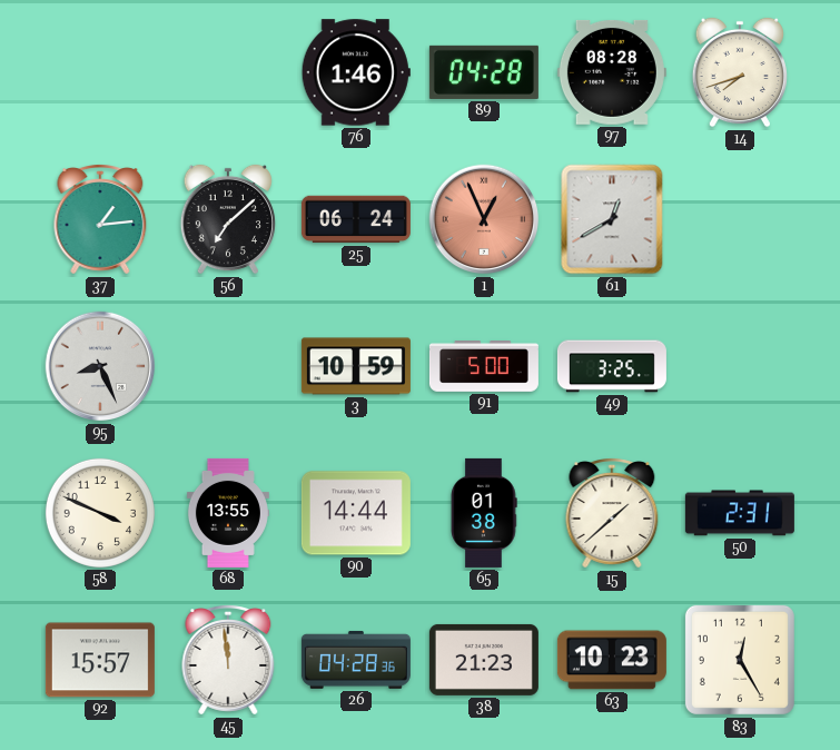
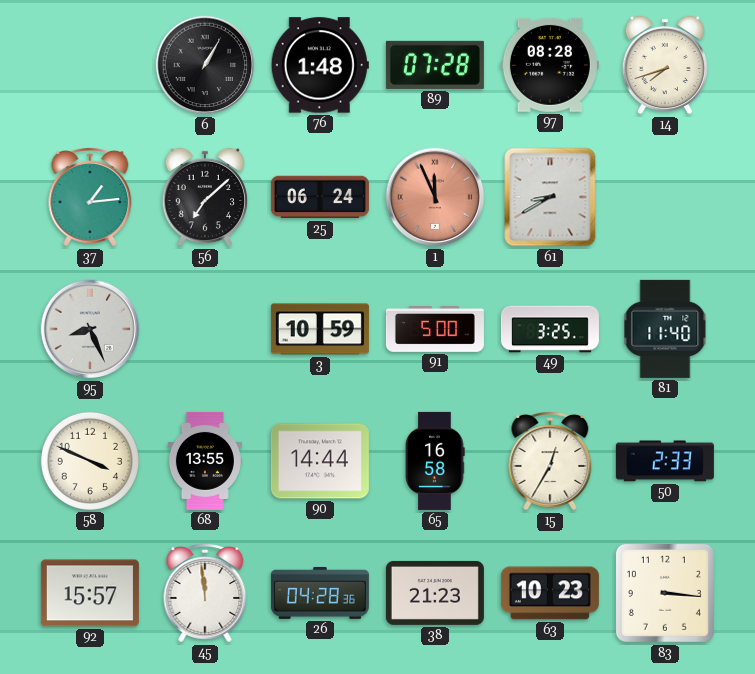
6: none -> 1:05
76: 1:46 -> 1:48
89: 04:28 -> 07:28
1: 12:56 -> 11:56
61: 12:40 -> 8:40
81: none -> 11:40
65: 01:38 -> 16:58
15: 1:38 -> 12:35
50: 2:31 -> 2:33
83: 12:25 -> 3:16
